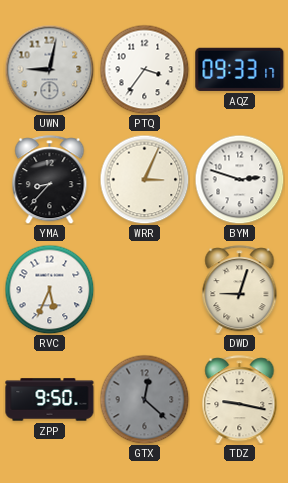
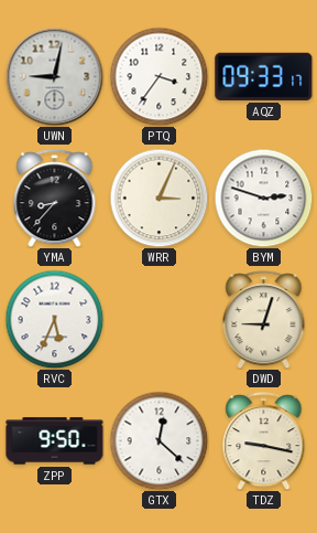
GTX dial: grey -> white
